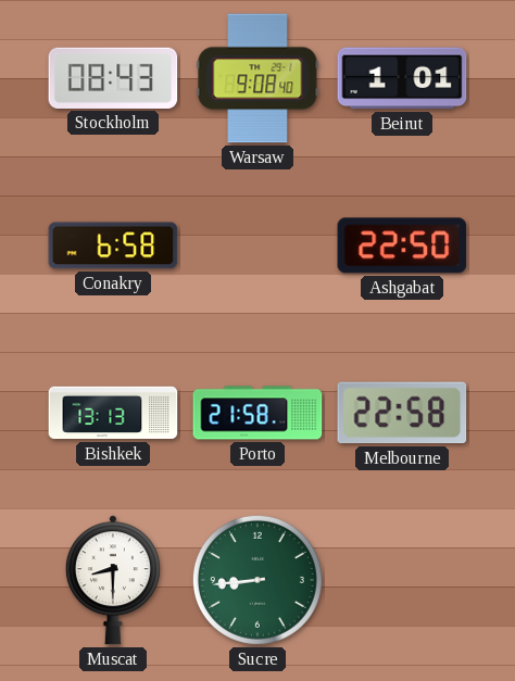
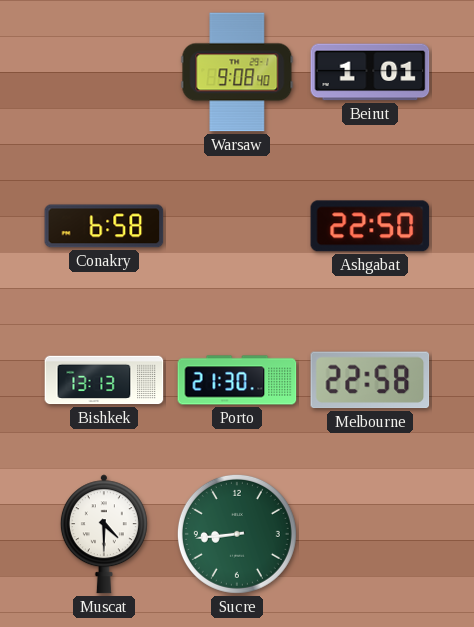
Stockholm: 08:43 -> none
Porto: 21:58 -> 21:30
Muscat: 8:30 -> 4:30
